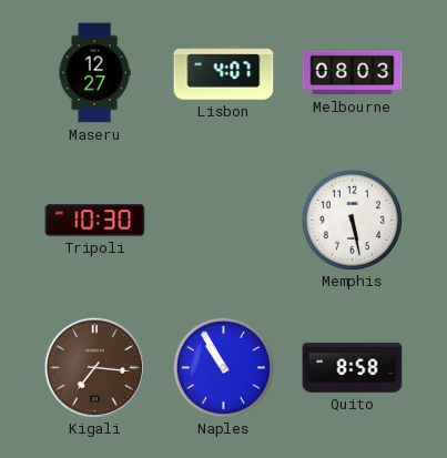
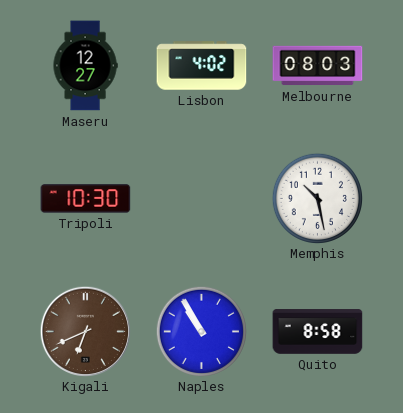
Lisbon: 4:07 -> 4:02
Memphis: 5:28 -> 10:28
Kigali: 7:16 -> 6:41
